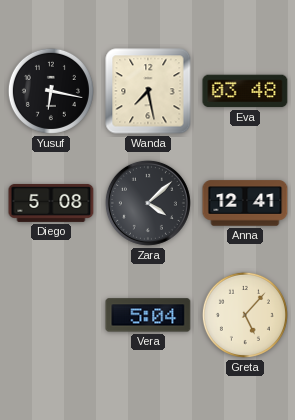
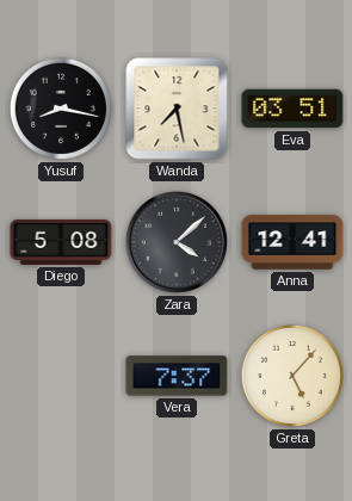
Yusuf: 6:17 -> 8:17
Eva: 03:48 -> 03:51
Vera: 5:04 -> 7:37
